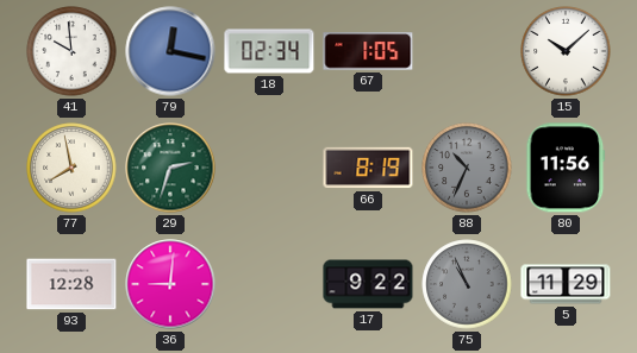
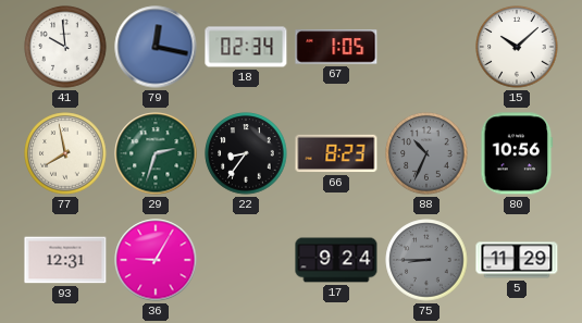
22: none -> 8:36
66: 8:19 -> 8:23
80: 11:56 -> 10:56
93: 12:28 -> 12:31
36: 9:01 -> 9:05
17: 9:22 -> 9:24
75: 10:56 -> 8:45
